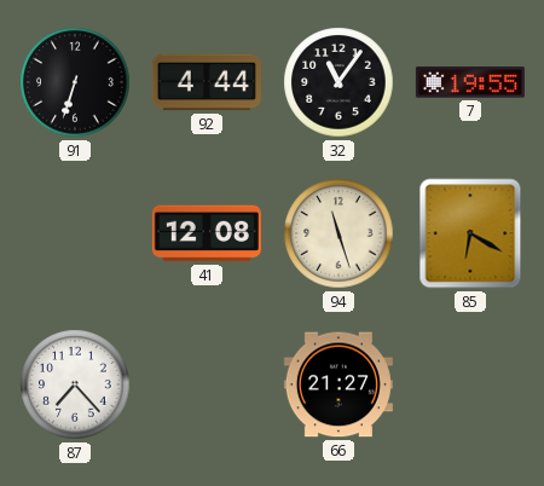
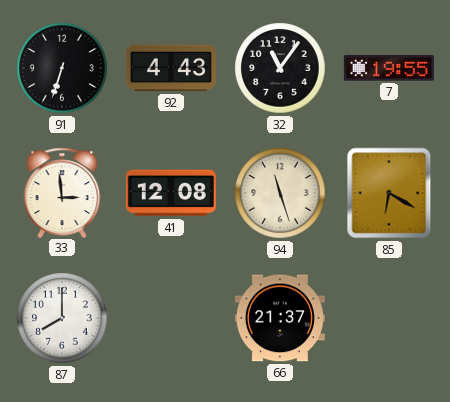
92: 4:44 -> 4:43
33: none -> 2:59
87: 7:23 -> 8:00
66: 21:27 -> 21:37
